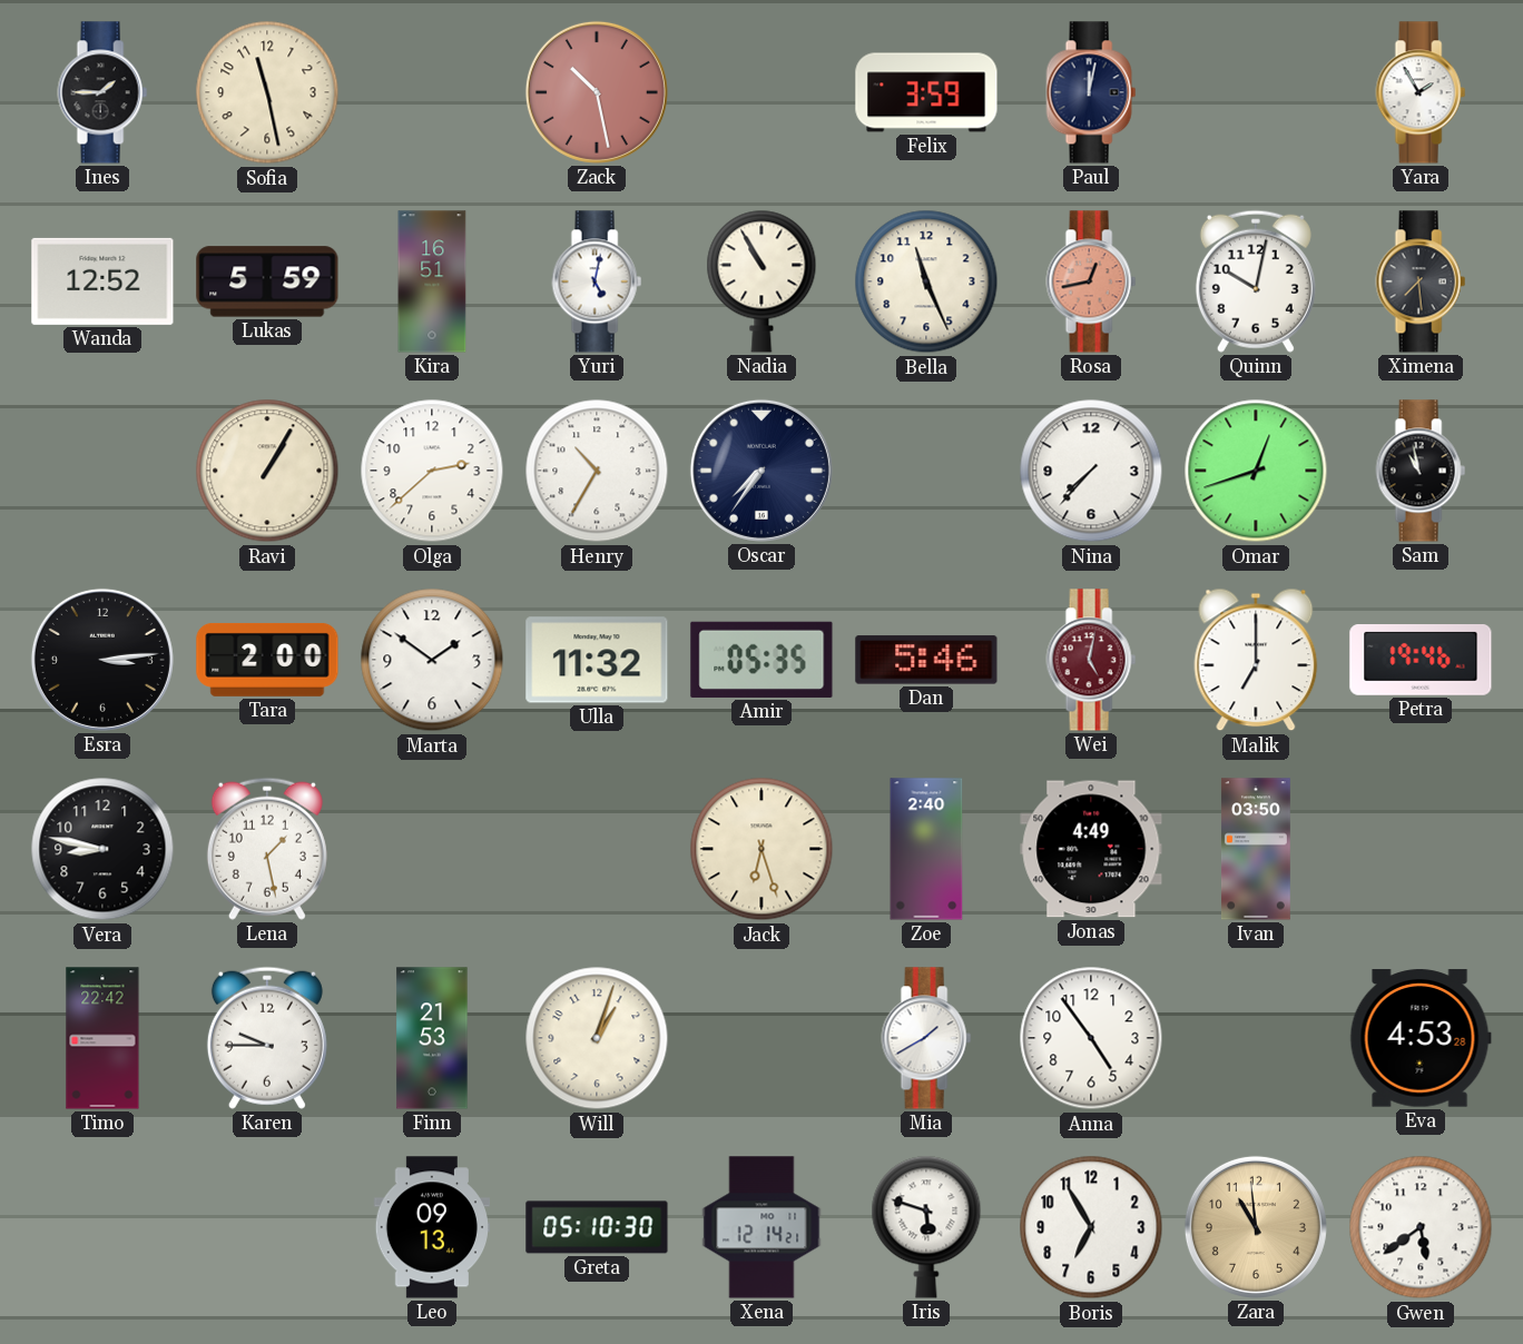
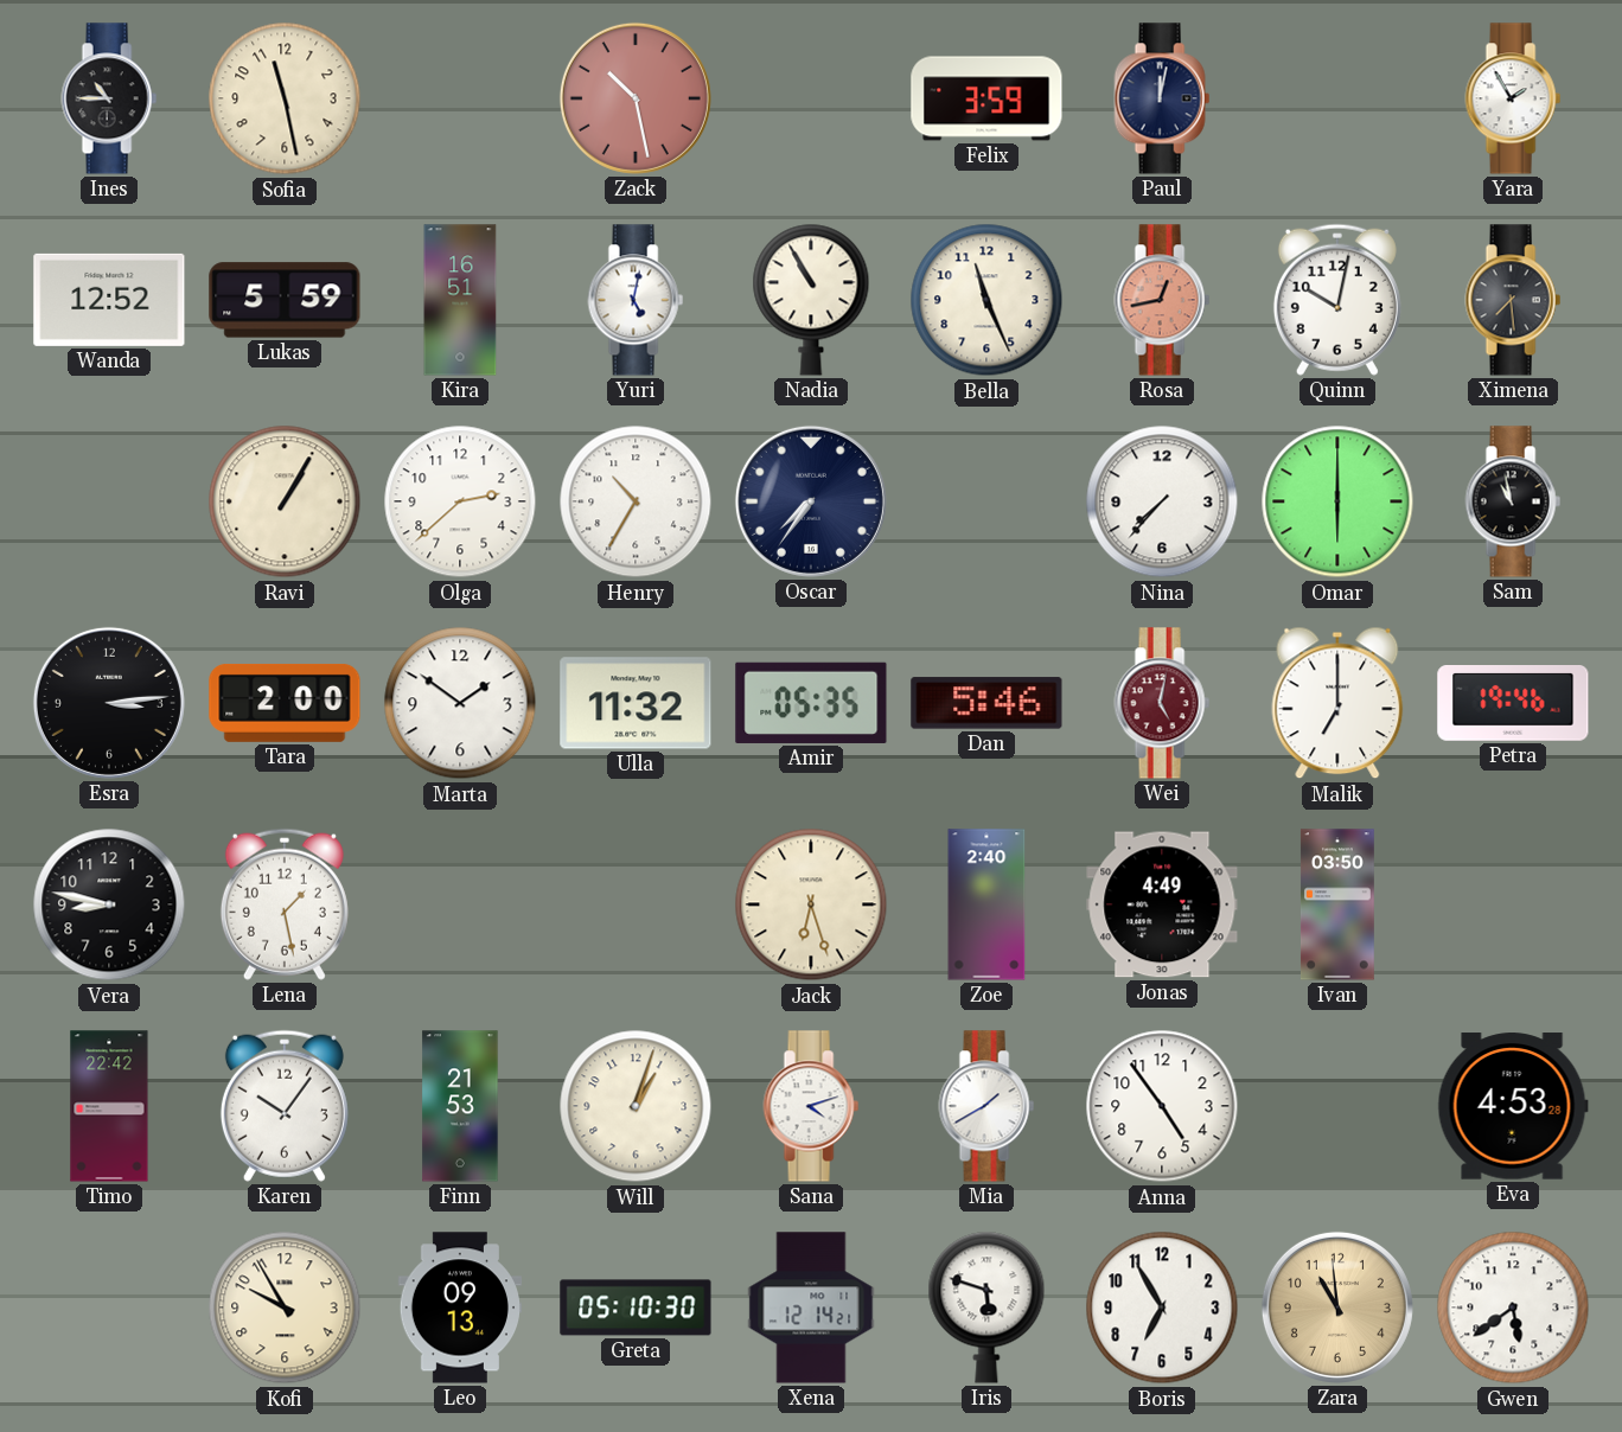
Ines: 1:45 -> 10:45
Omar: 12:42 -> 6:00
Karen: 9:45 -> 10:06
Sana: none -> 4:12
Kofi: none -> 9:55
